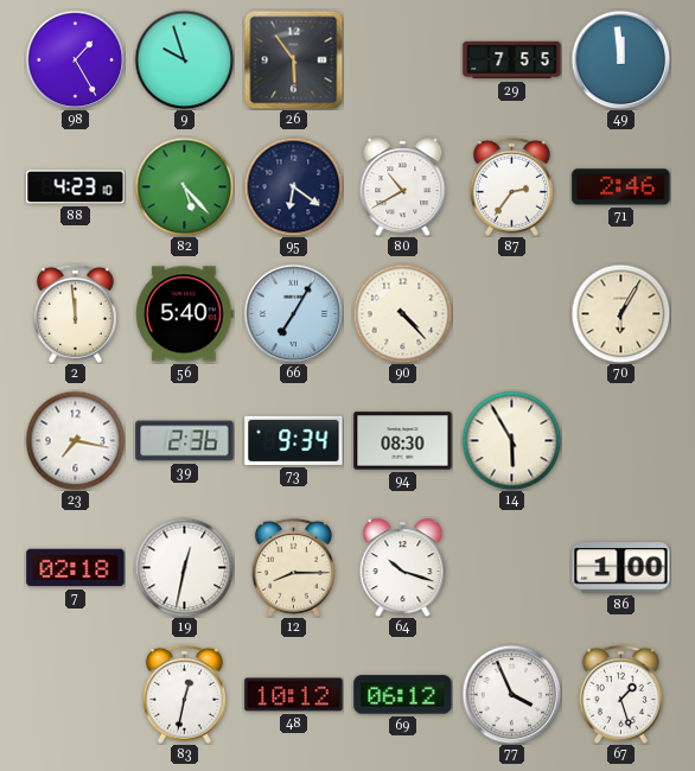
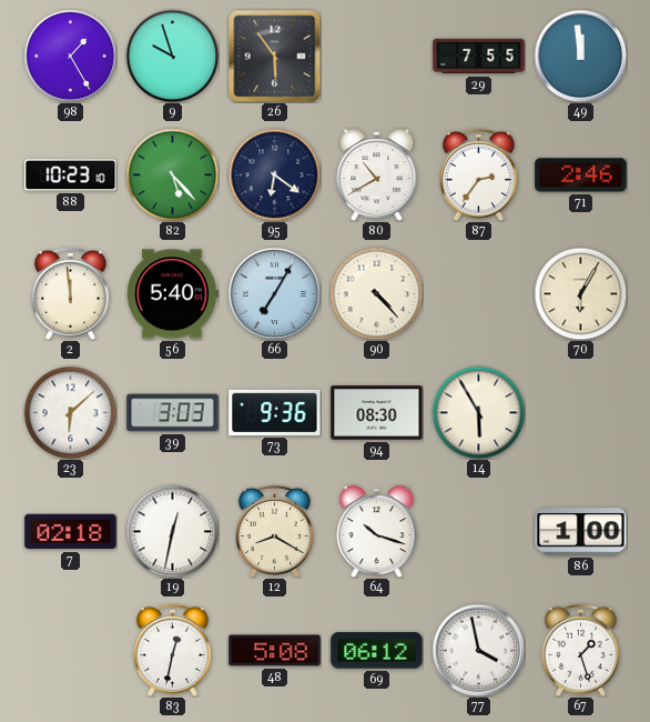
88: 4:23 -> 10:23
23: 7:17 -> 6:08
39: 2:36 -> 3:03
73: 9:34 -> 9:36
12: 8:15 -> 8:20
48: 10:12 -> 5:08
77: 3:56 -> 3:58
